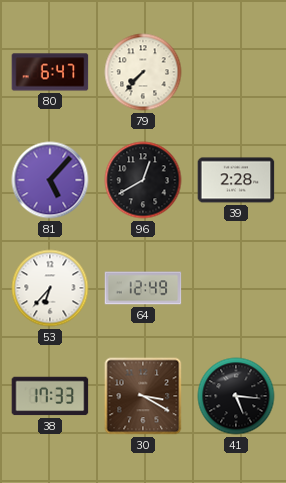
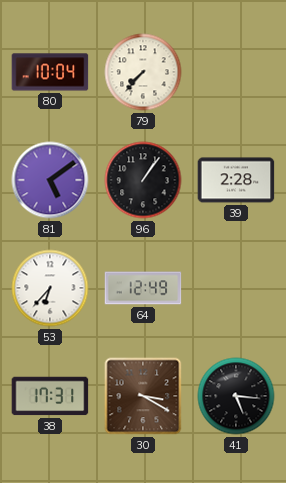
80: 6:47 -> 10:04
81: 5:07 -> 5:09
96: 12:40 -> 1:06
38: 17:33 -> 17:31
